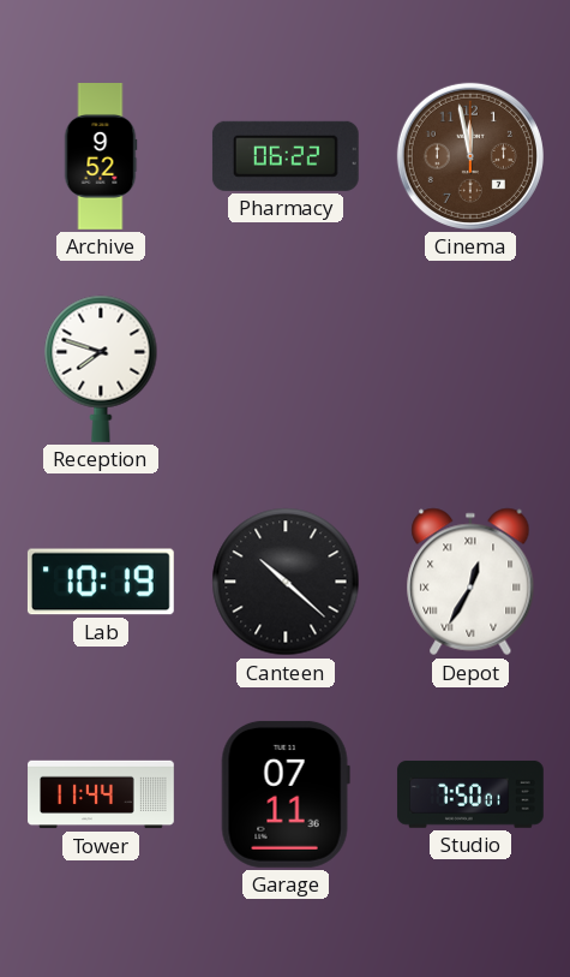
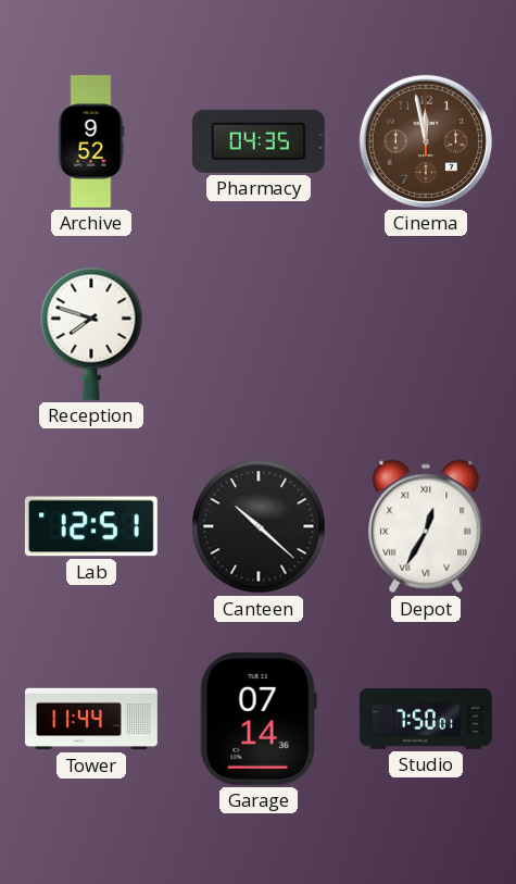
Pharmacy: 06:22 -> 04:35
Lab: 10:19 -> 12:51
Garage: 07:11 -> 07:14
